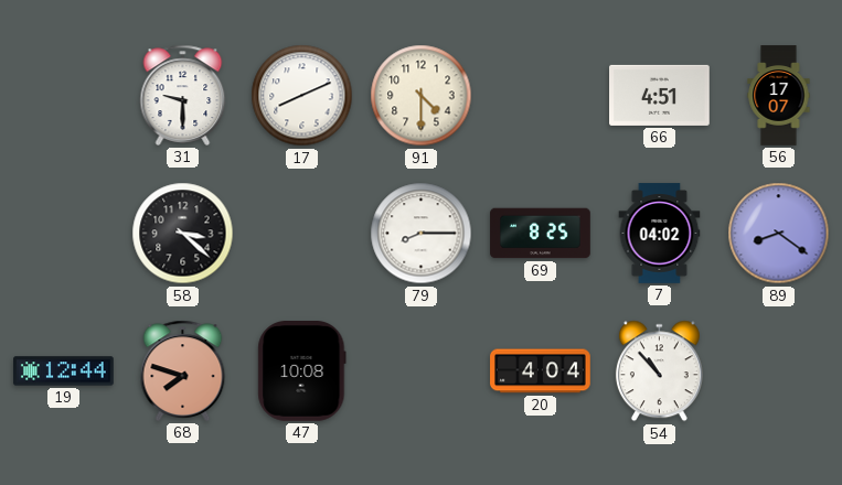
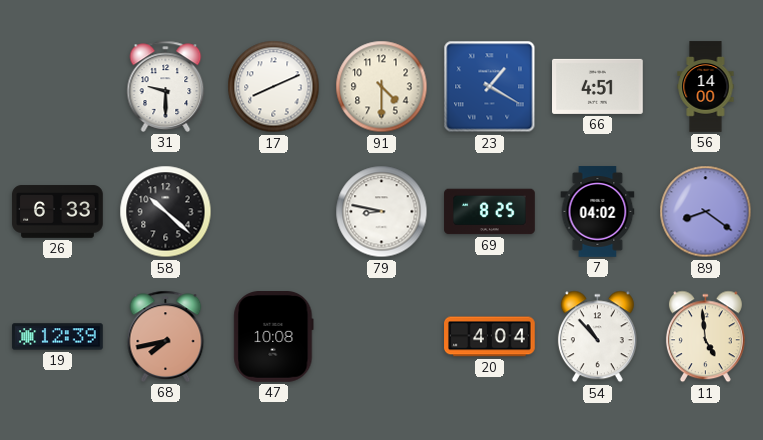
23: none -> 1:20
56: 17:07 -> 14:00
26: none -> 6:33
58: 3:22 -> 10:22
79: 8:15 -> 8:47
19: 12:44 -> 12:39
68: 7:48 -> 7:43
11: none -> 4:59
